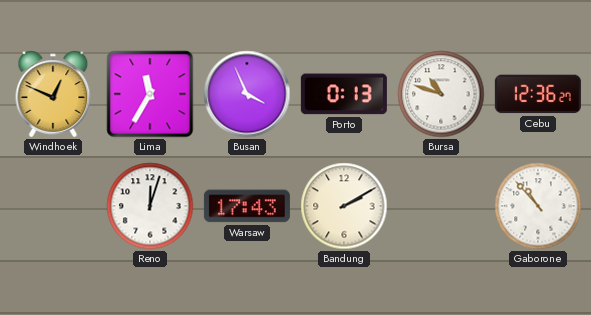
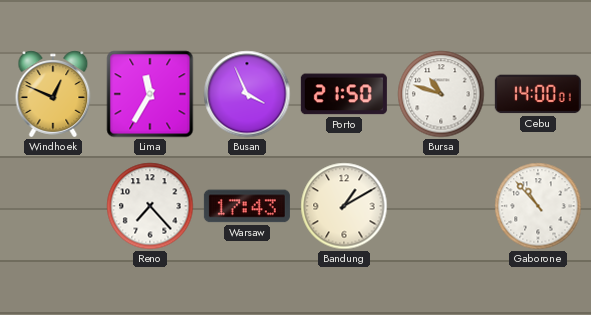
Porto: 0:13 -> 21:50
Cebu: 12:36 -> 14:00
Reno: 12:03 -> 7:23
Bandung: 2:10 -> 1:10
